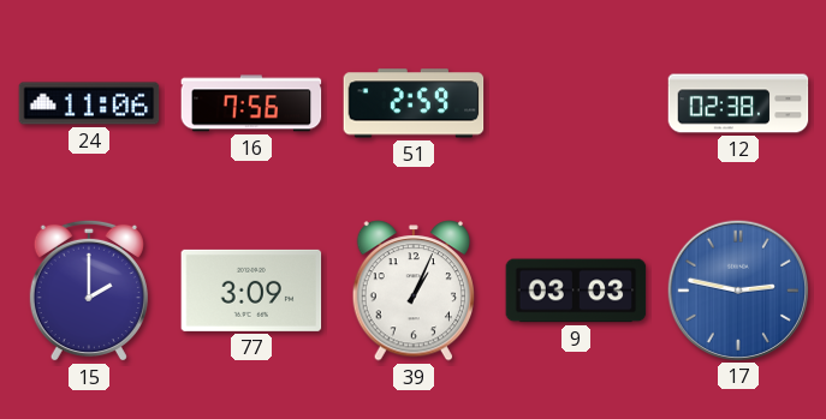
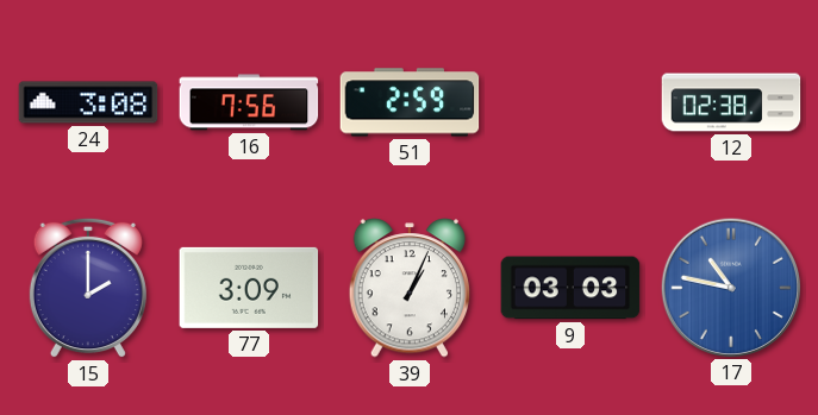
24: 11:06 -> 3:08
17: 2:47 -> 10:47
